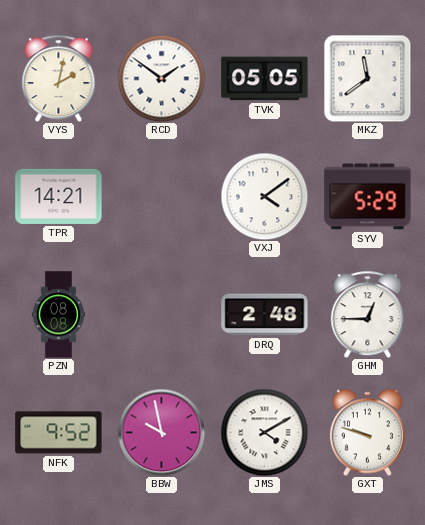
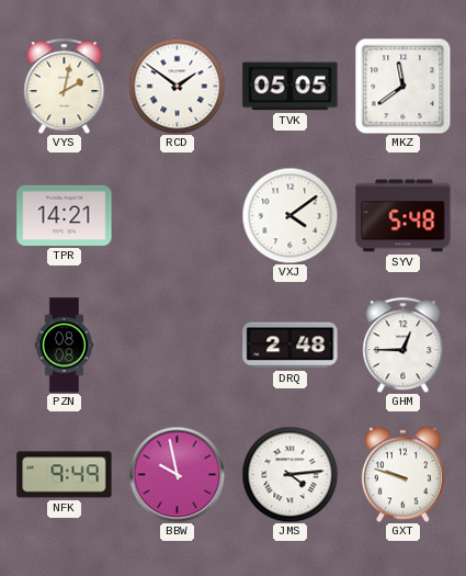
SYV: 5:29 -> 5:48
NFK: 9:52 -> 9:49
JMS: 4:10 -> 4:14
